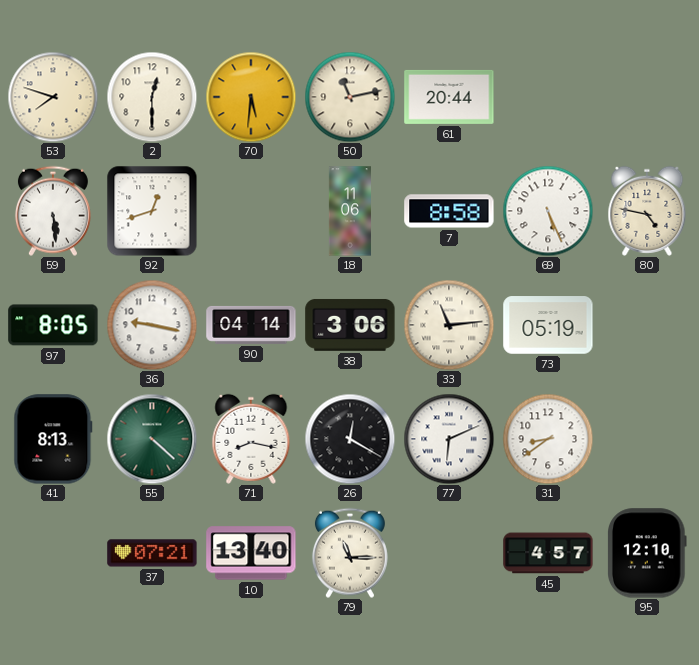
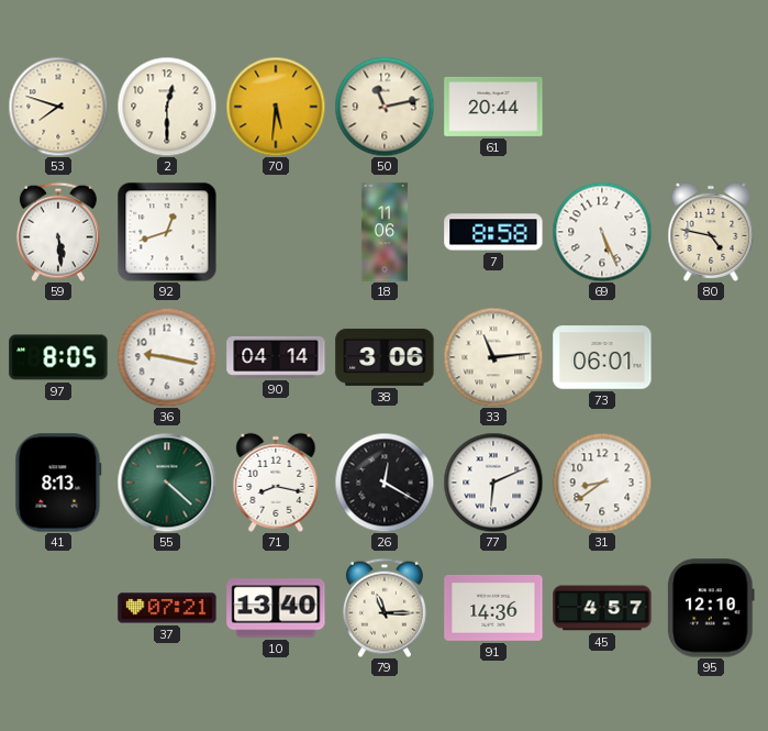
73: 05:19 -> 06:01
91: none -> 14:36
